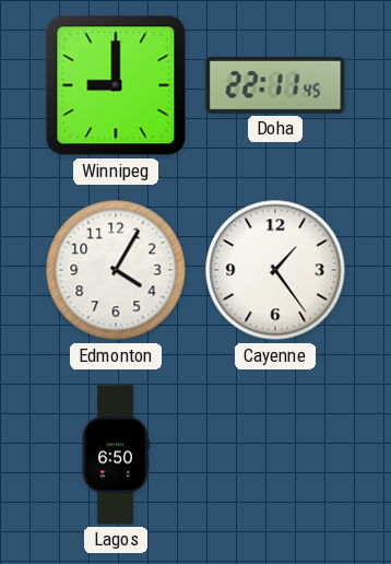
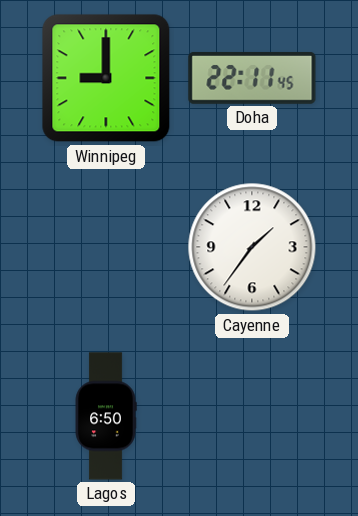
Edmonton: 4:05 -> none
Cayenne: 1:24 -> 1:36
